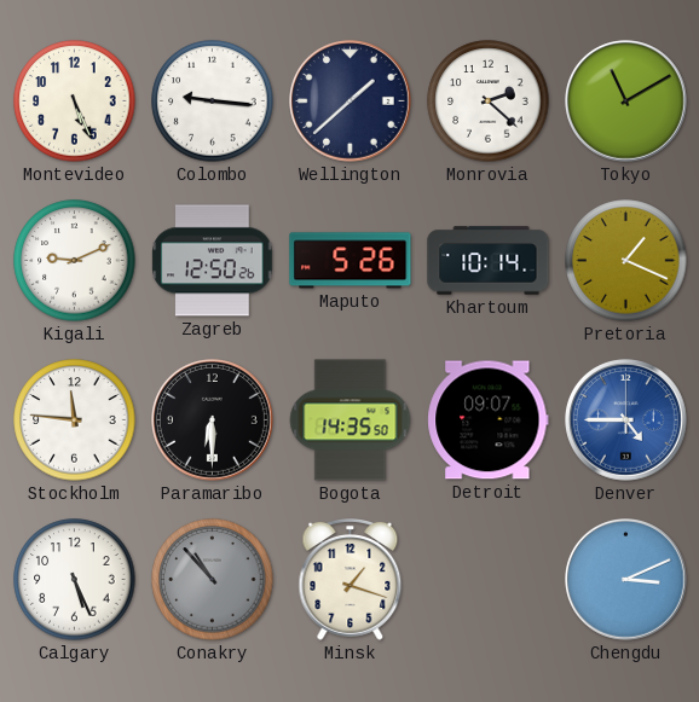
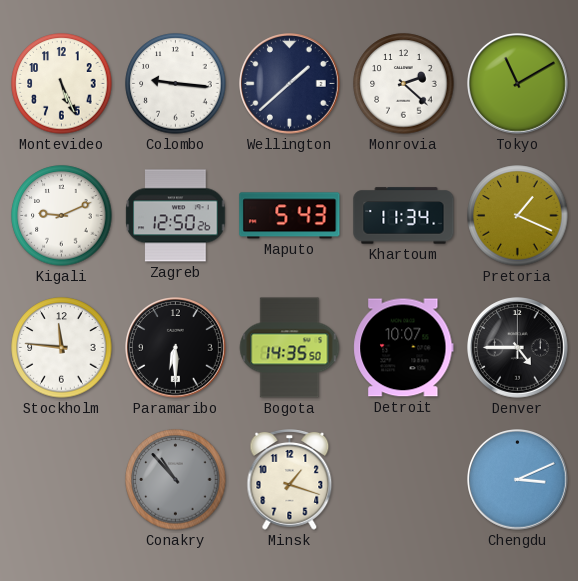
Maputo: 5:26 -> 5:43
Khartoum: 10:14 -> 11:34
Detroit: 09:07 -> 10:07
Denver dial: blue -> black
Calgary: 5:26 -> none
